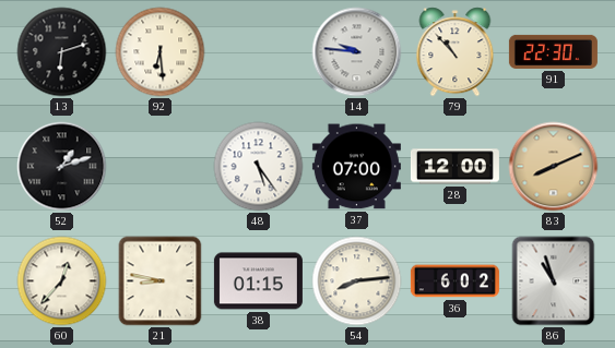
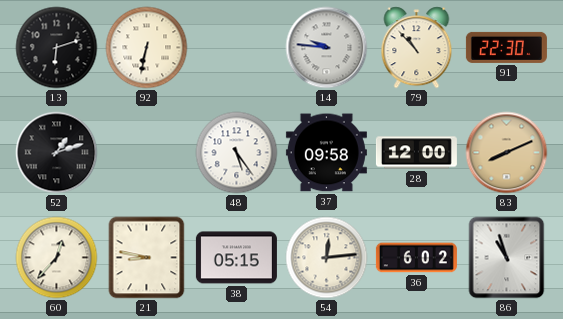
92: 6:29 -> 6:32
37: 07:00 -> 09:58
38: 01:15 -> 05:15
54: 8:14 -> 12:14
